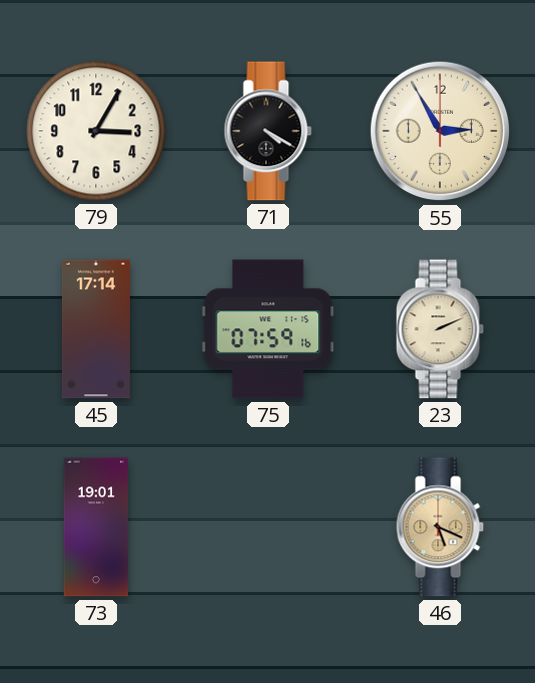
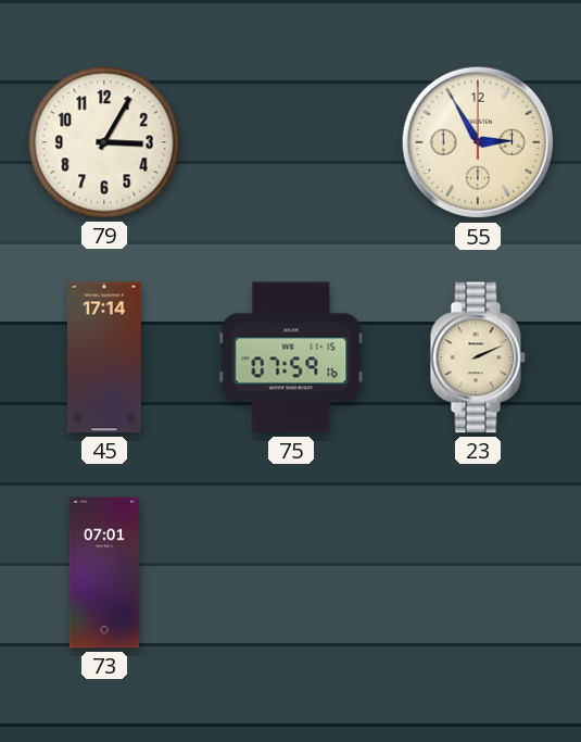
71: 4:20 -> none
73: 19:01 -> 07:01
46: 5:19 -> none
